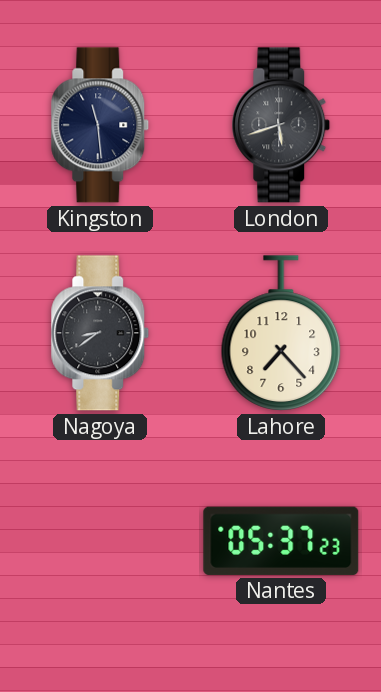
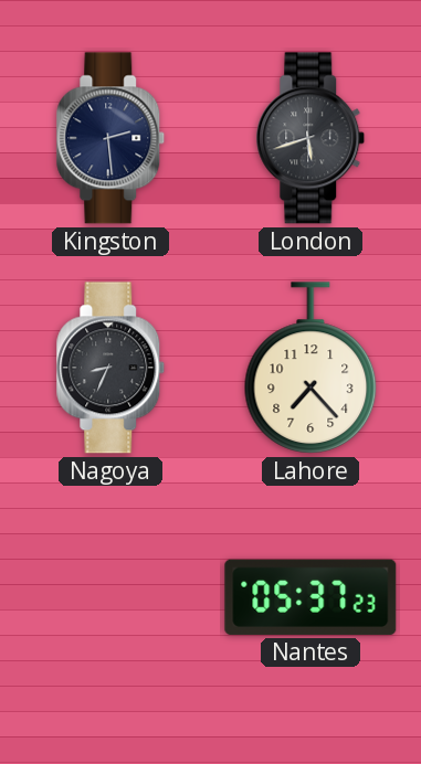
Kingston: 11:29 -> 2:29
Nagoya: 8:39 -> 8:34
